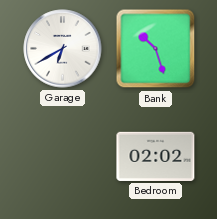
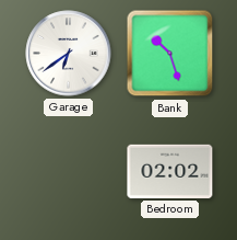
Garage: 6:40 -> 6:39
